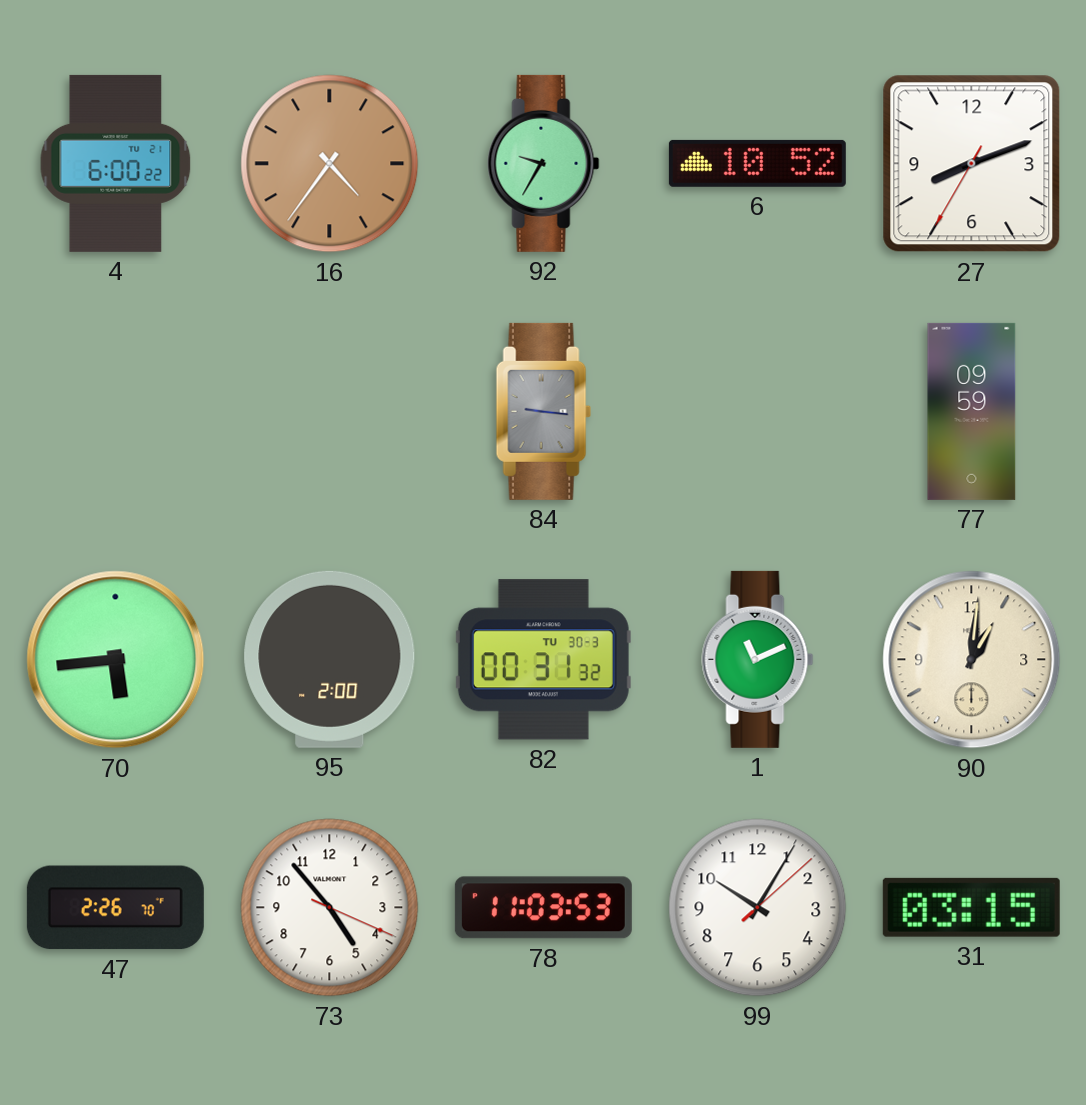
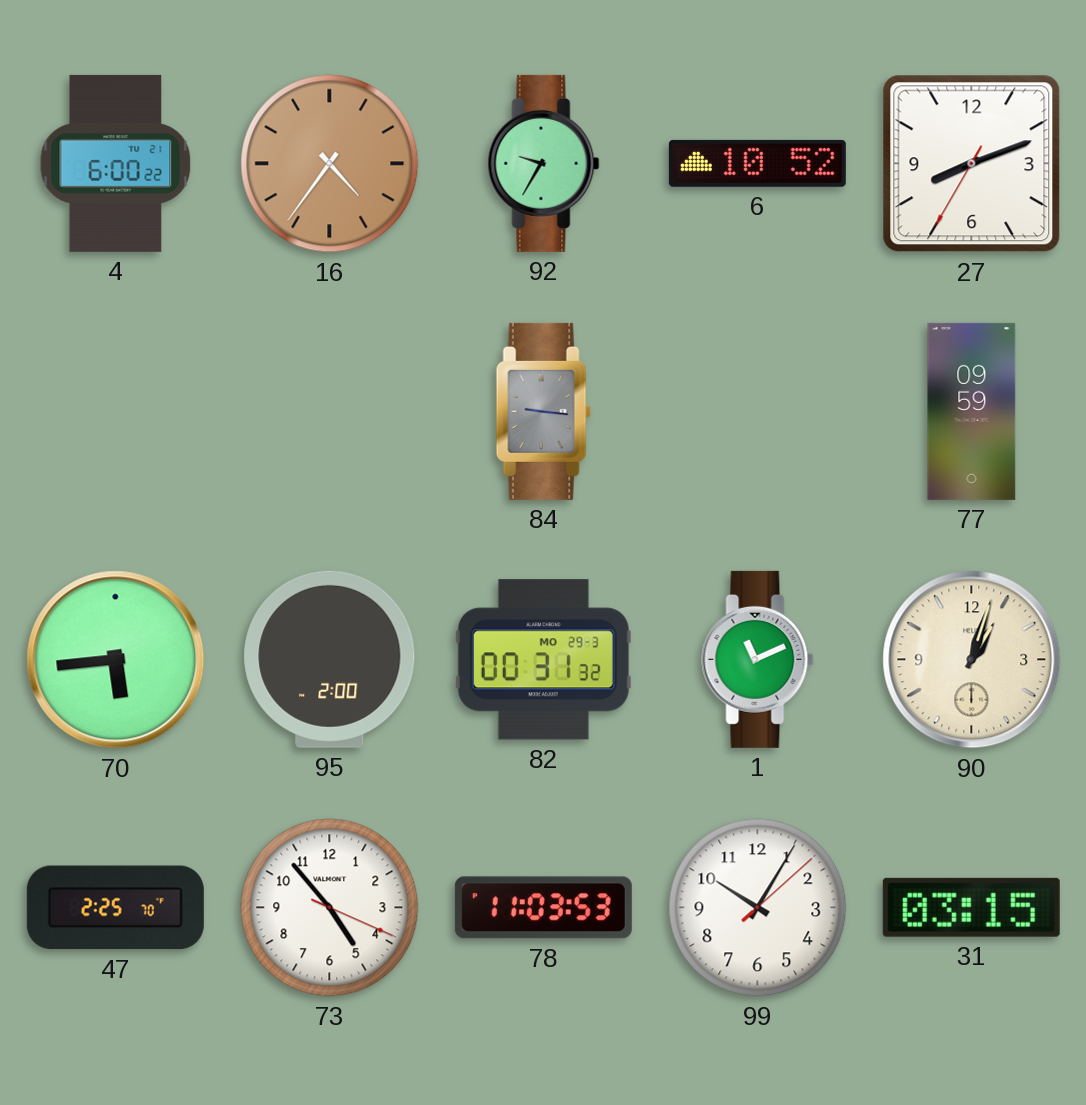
82 date: TU 30-3 -> MO 29-3
90: 1:01 -> 1:03
47: 2:26 -> 2:25
